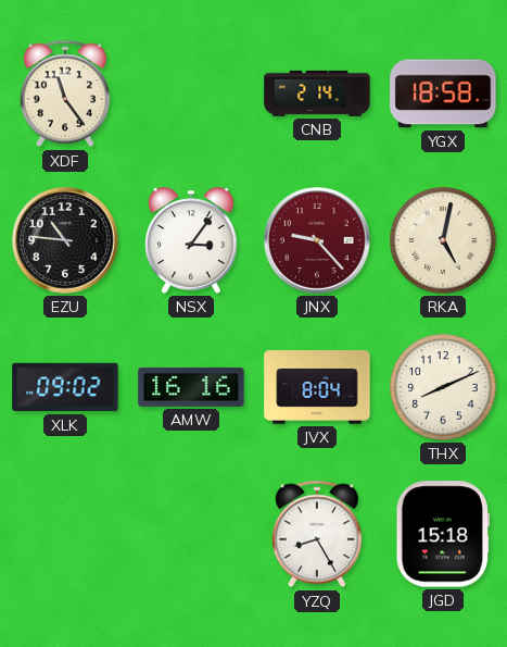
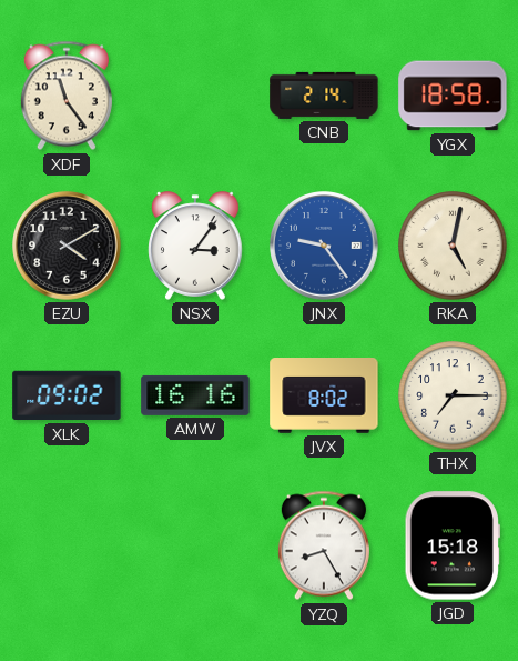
EZU: 10:46 -> 4:10
JNX: 9:23 -> 9:24
JNX dial: burgundy -> blue
JVX: 8:04 -> 8:02
THX: 8:11 -> 7:15
